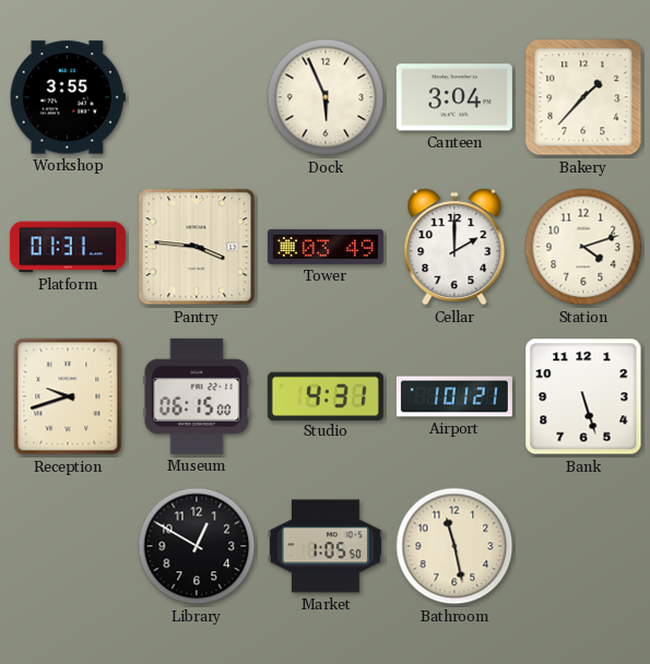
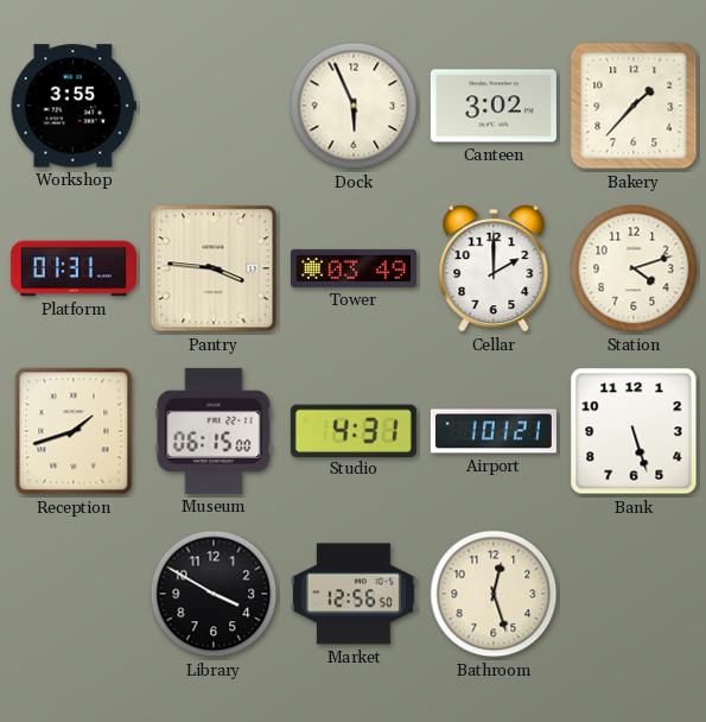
Canteen: 3:04 -> 3:02
Reception: 9:42 -> 1:42
Library: 12:50 -> 3:50
Market: 1:05 -> 12:56
Bathroom: 11:28 -> 12:27
